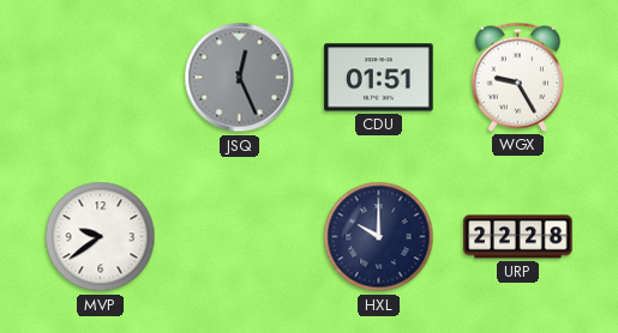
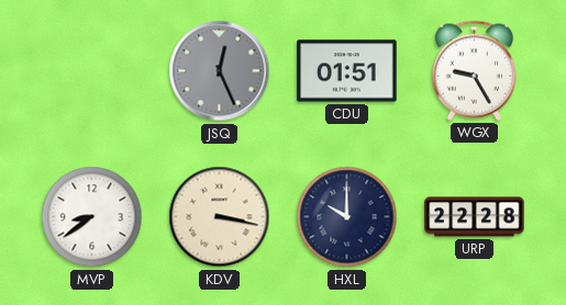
MVP: 9:39 -> 8:39
KDV: none -> 3:17
